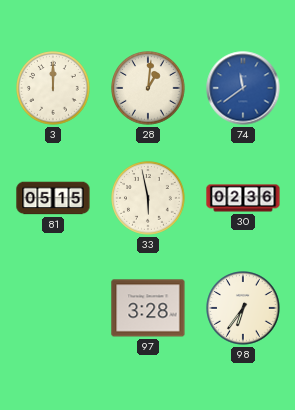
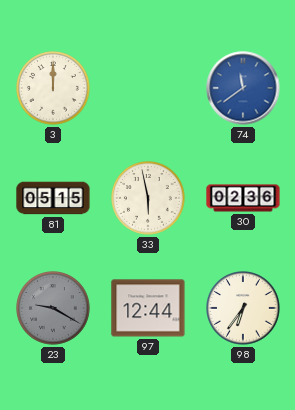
28: 1:01 -> none
23: none -> 9:20
97: 3:28 -> 12:44
